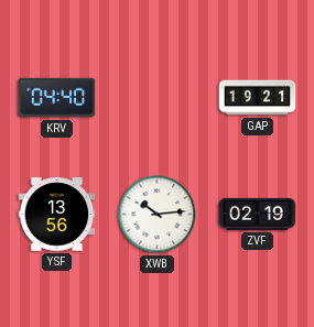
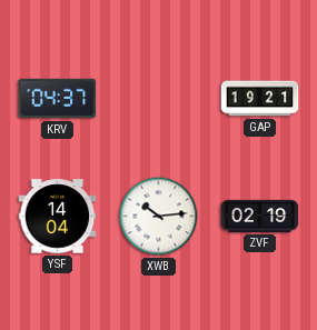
KRV: 04:40 -> 04:37
YSF: 13:56 -> 14:04
